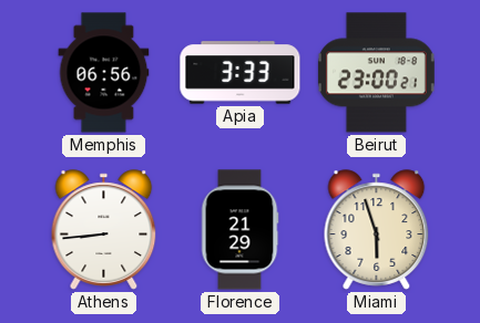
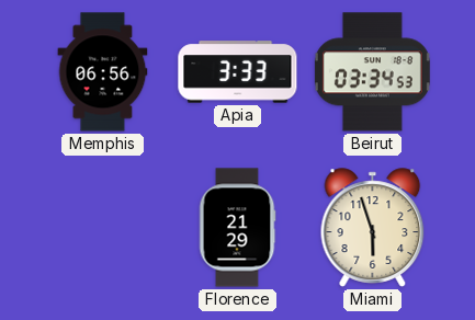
Beirut: 23:00 -> 03:34
Athens: 8:44 -> none
